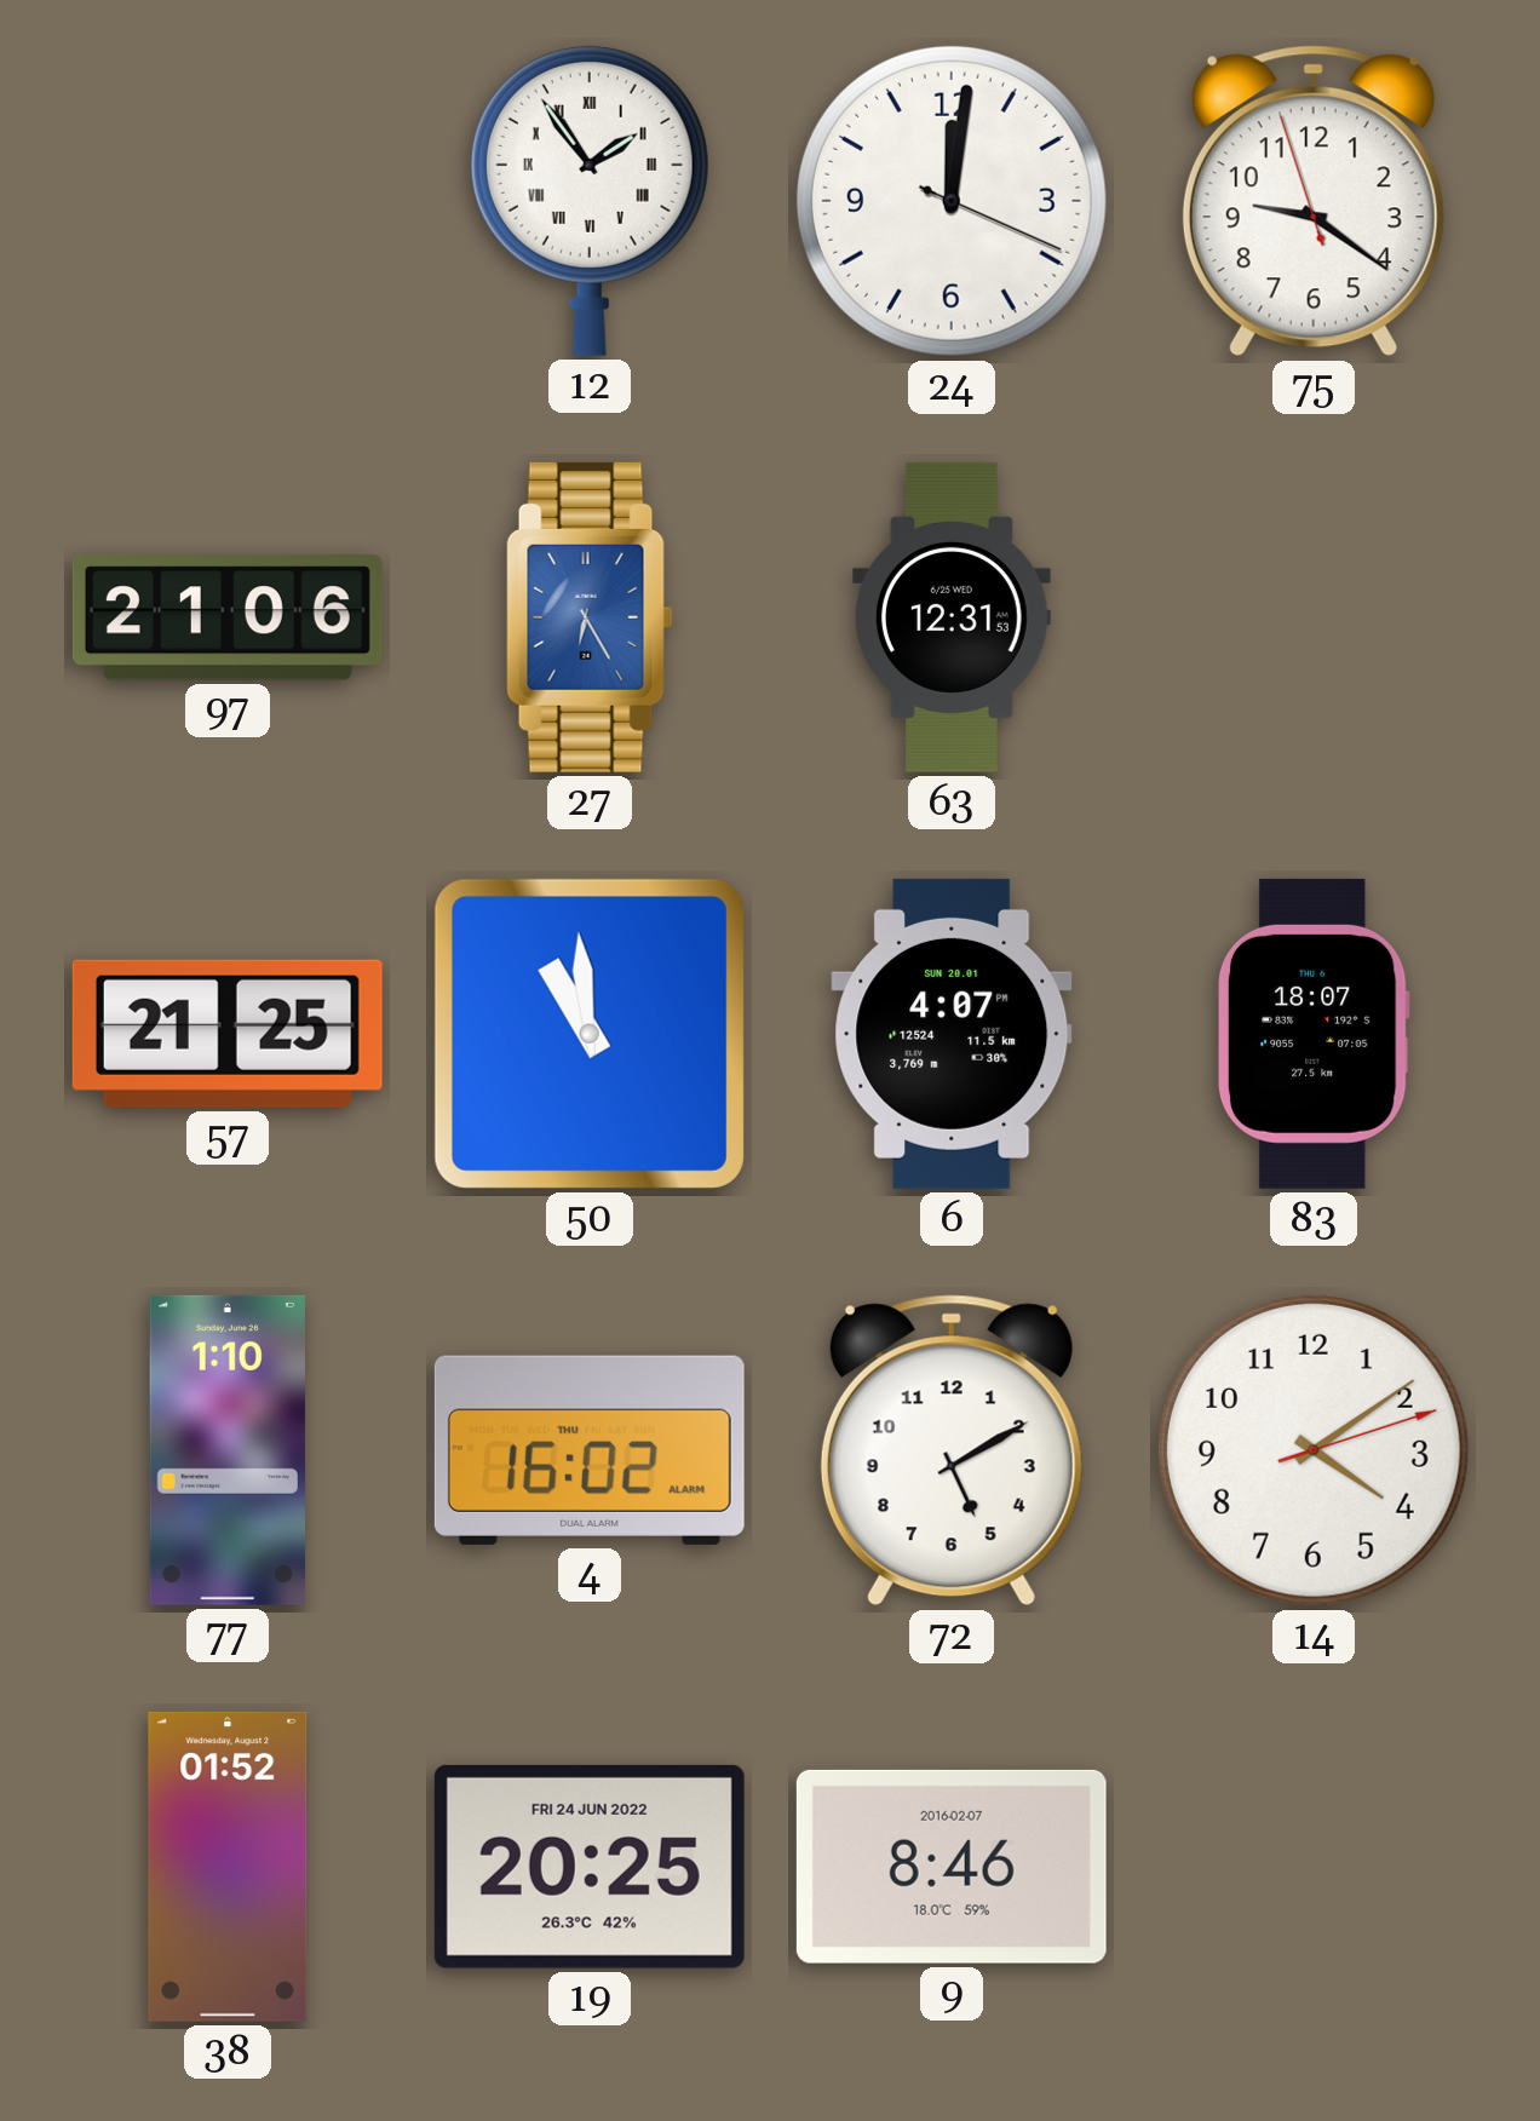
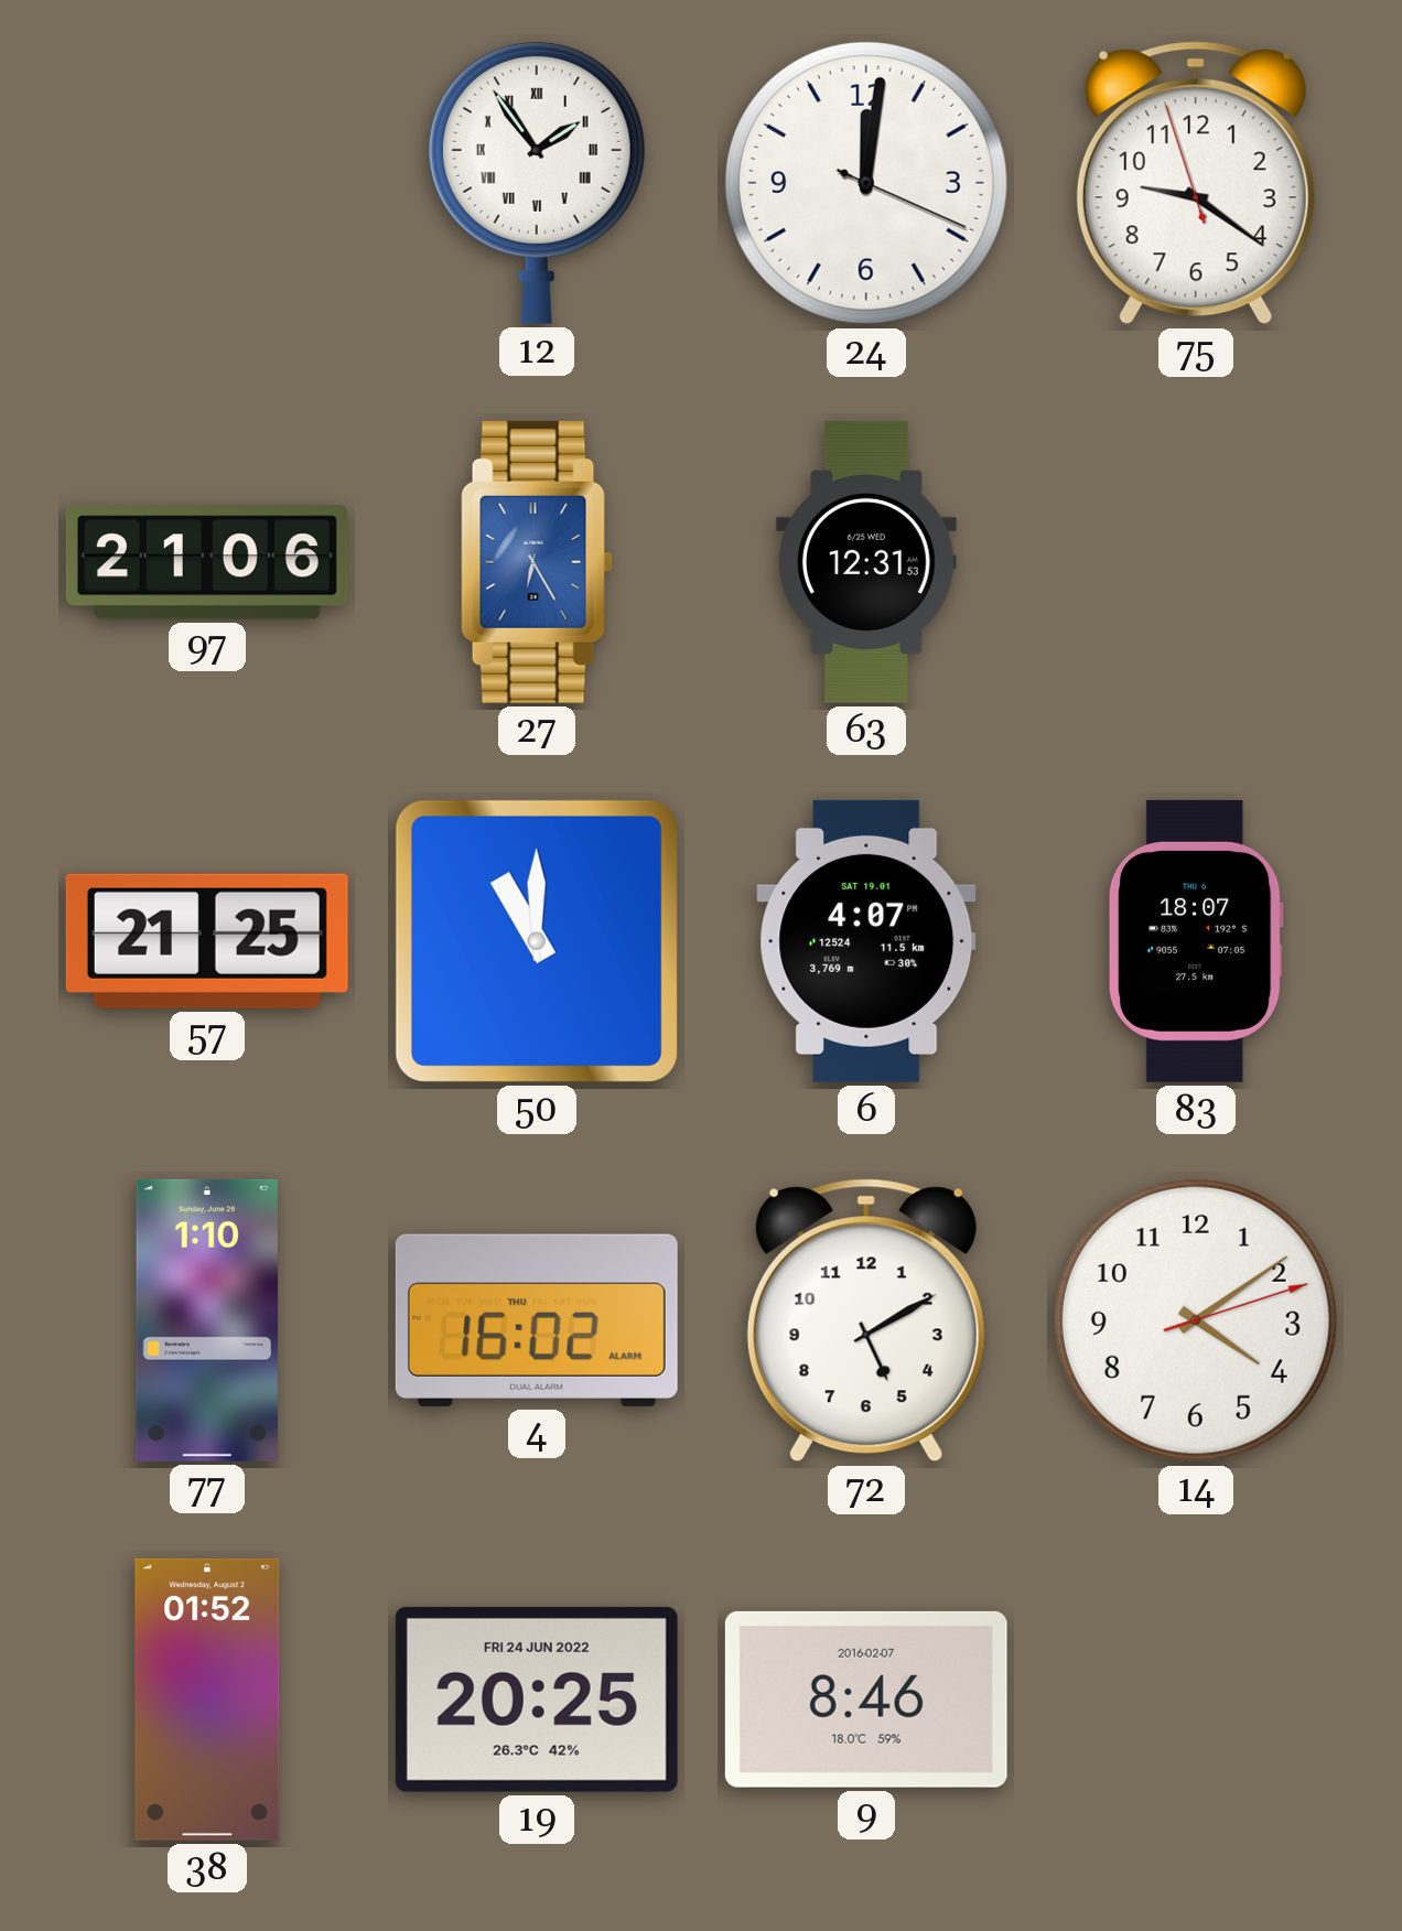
50: 10:59 -> 11:00
6 date: SUN 20.01 -> SAT 19.01
